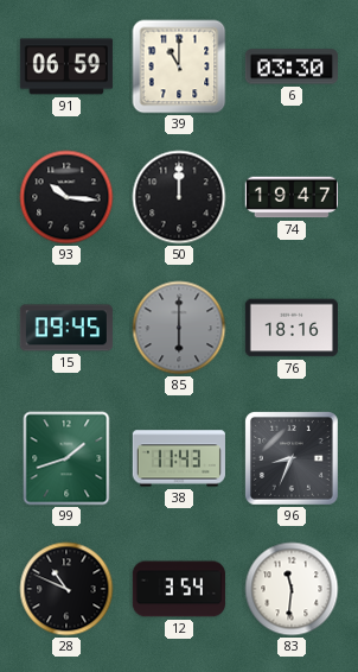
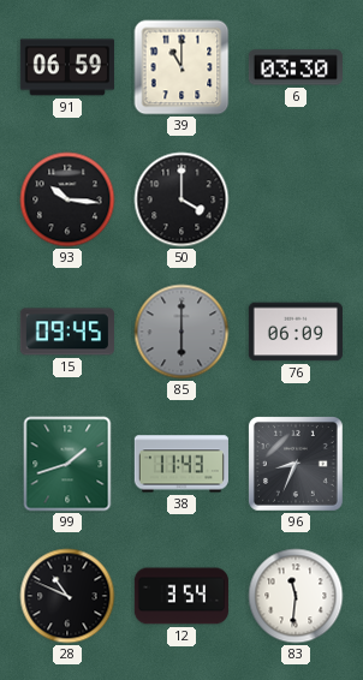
50: 12:00 -> 4:00
74: 19:47 -> none
76: 18:16 -> 06:09
